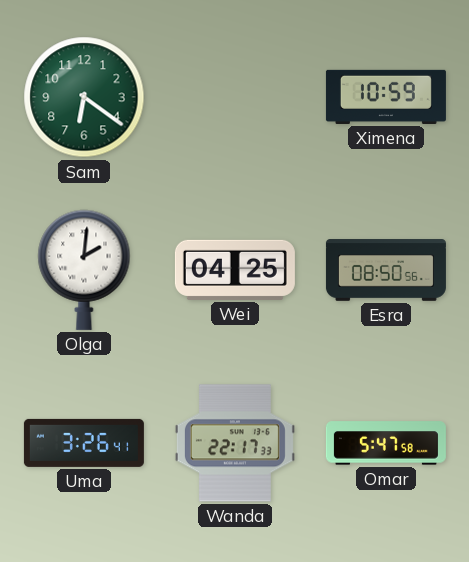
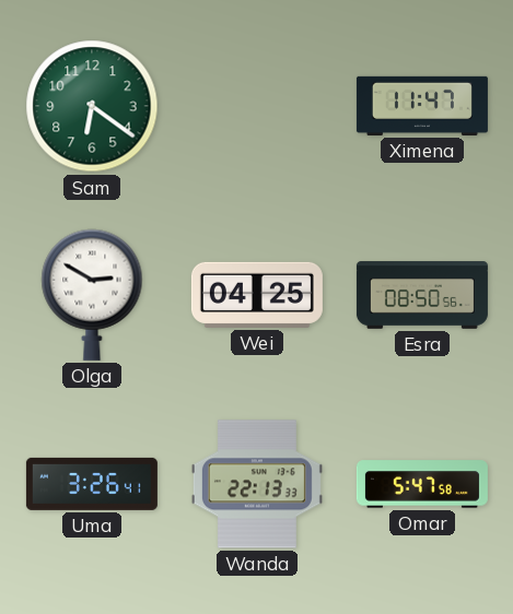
Ximena: 10:59 -> 11:47
Olga: 2:01 -> 2:50
Wanda: 22:17 -> 22:13
